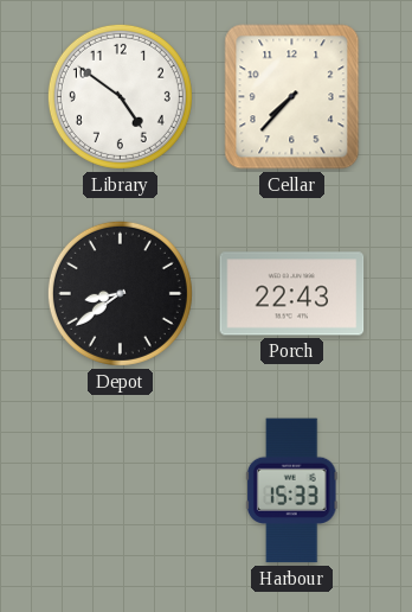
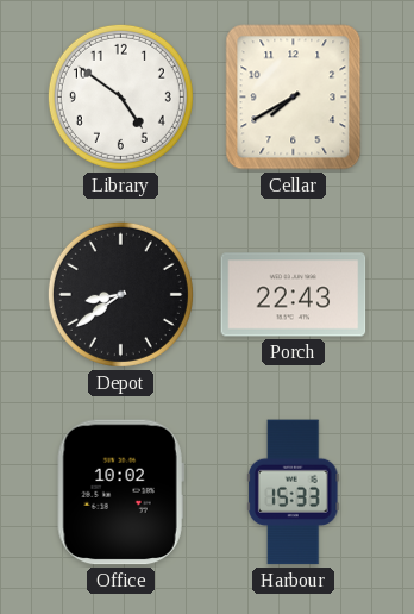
Cellar: 7:37 -> 7:40
Office: none -> 10:02
